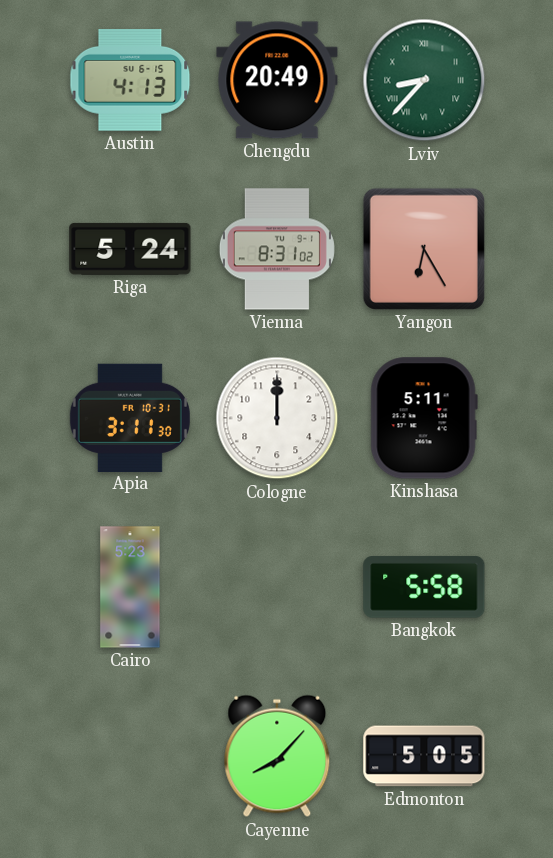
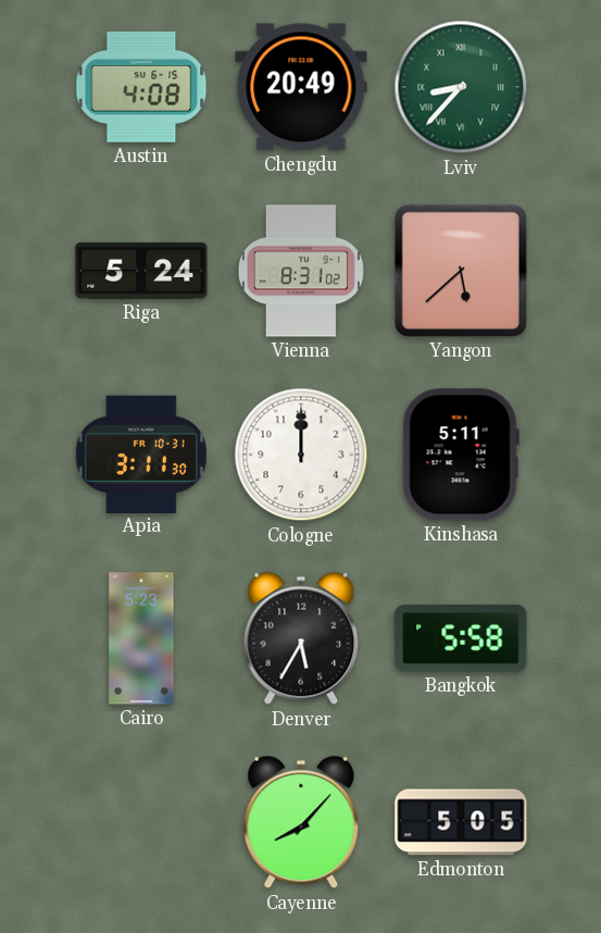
Austin: 4:13 -> 4:08
Yangon: 6:25 -> 5:38
Denver: none -> 5:35
